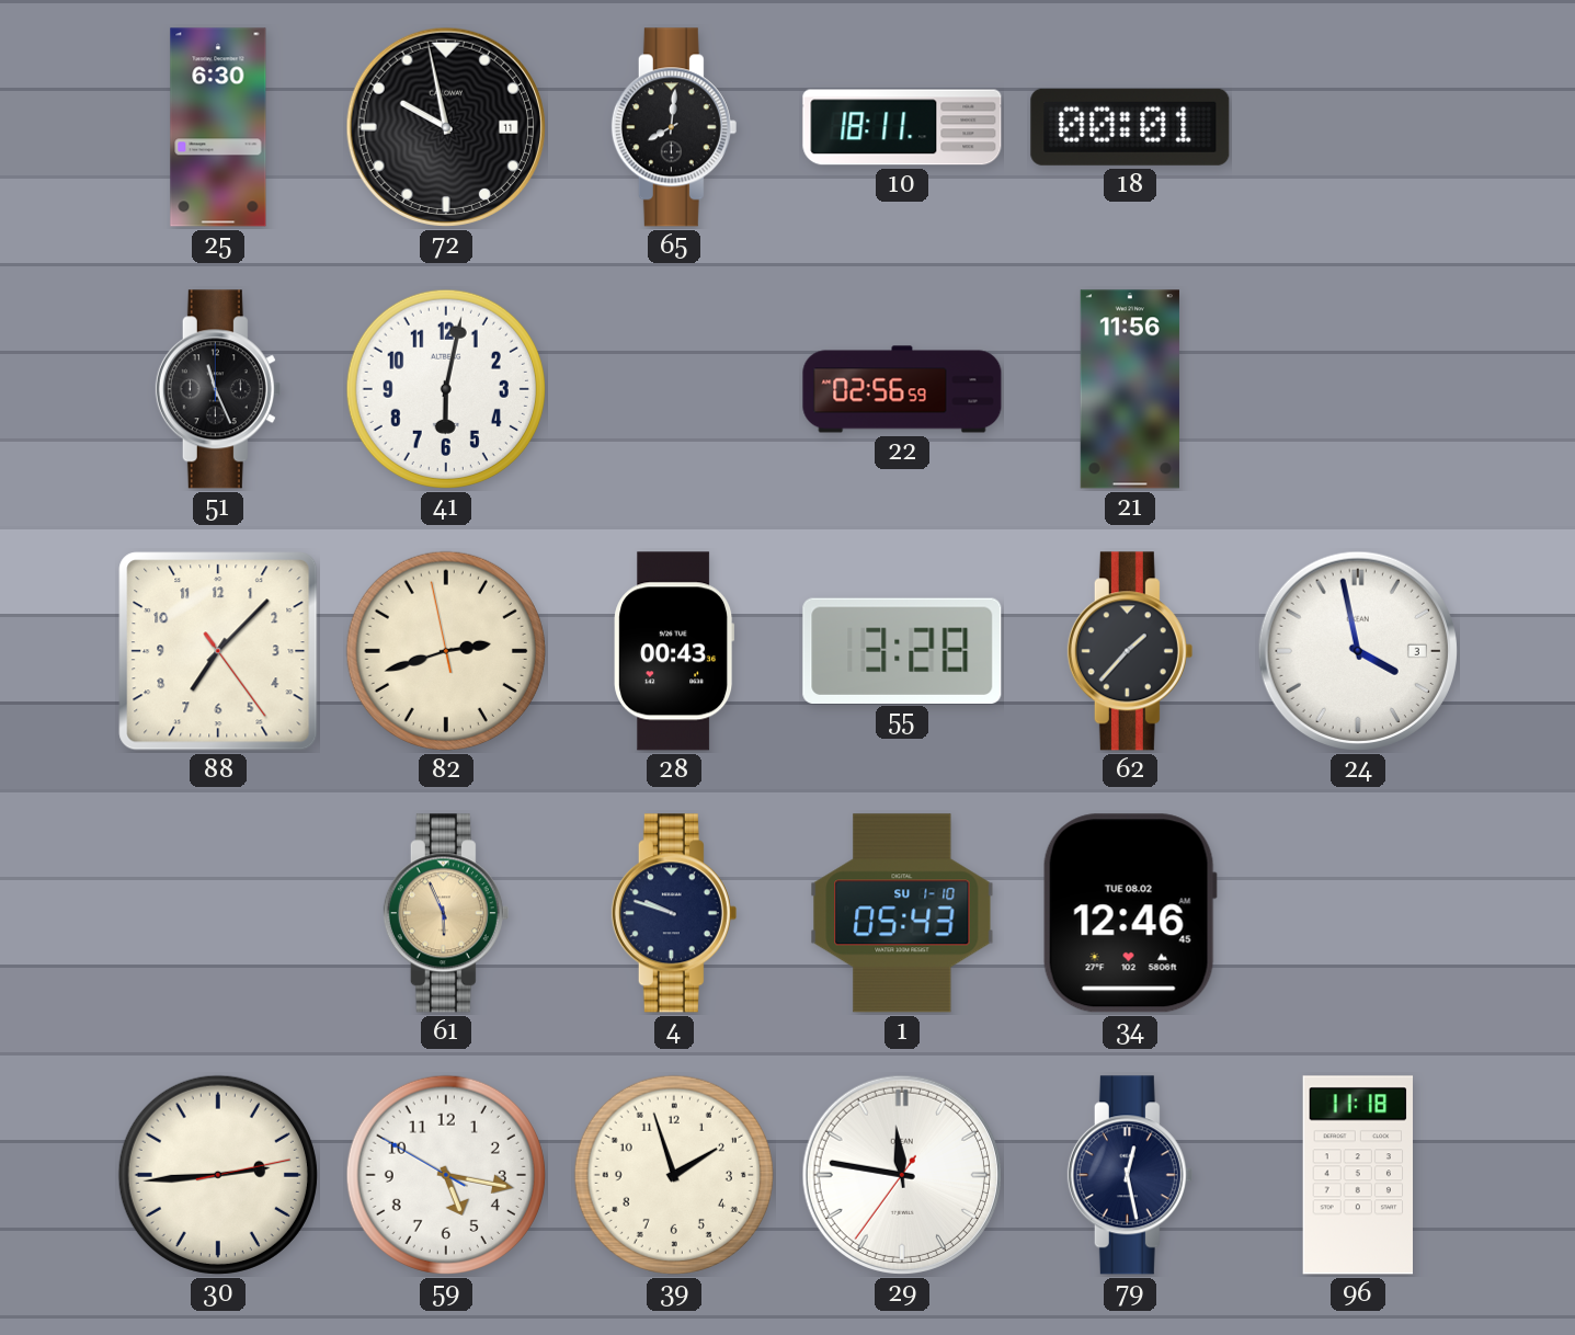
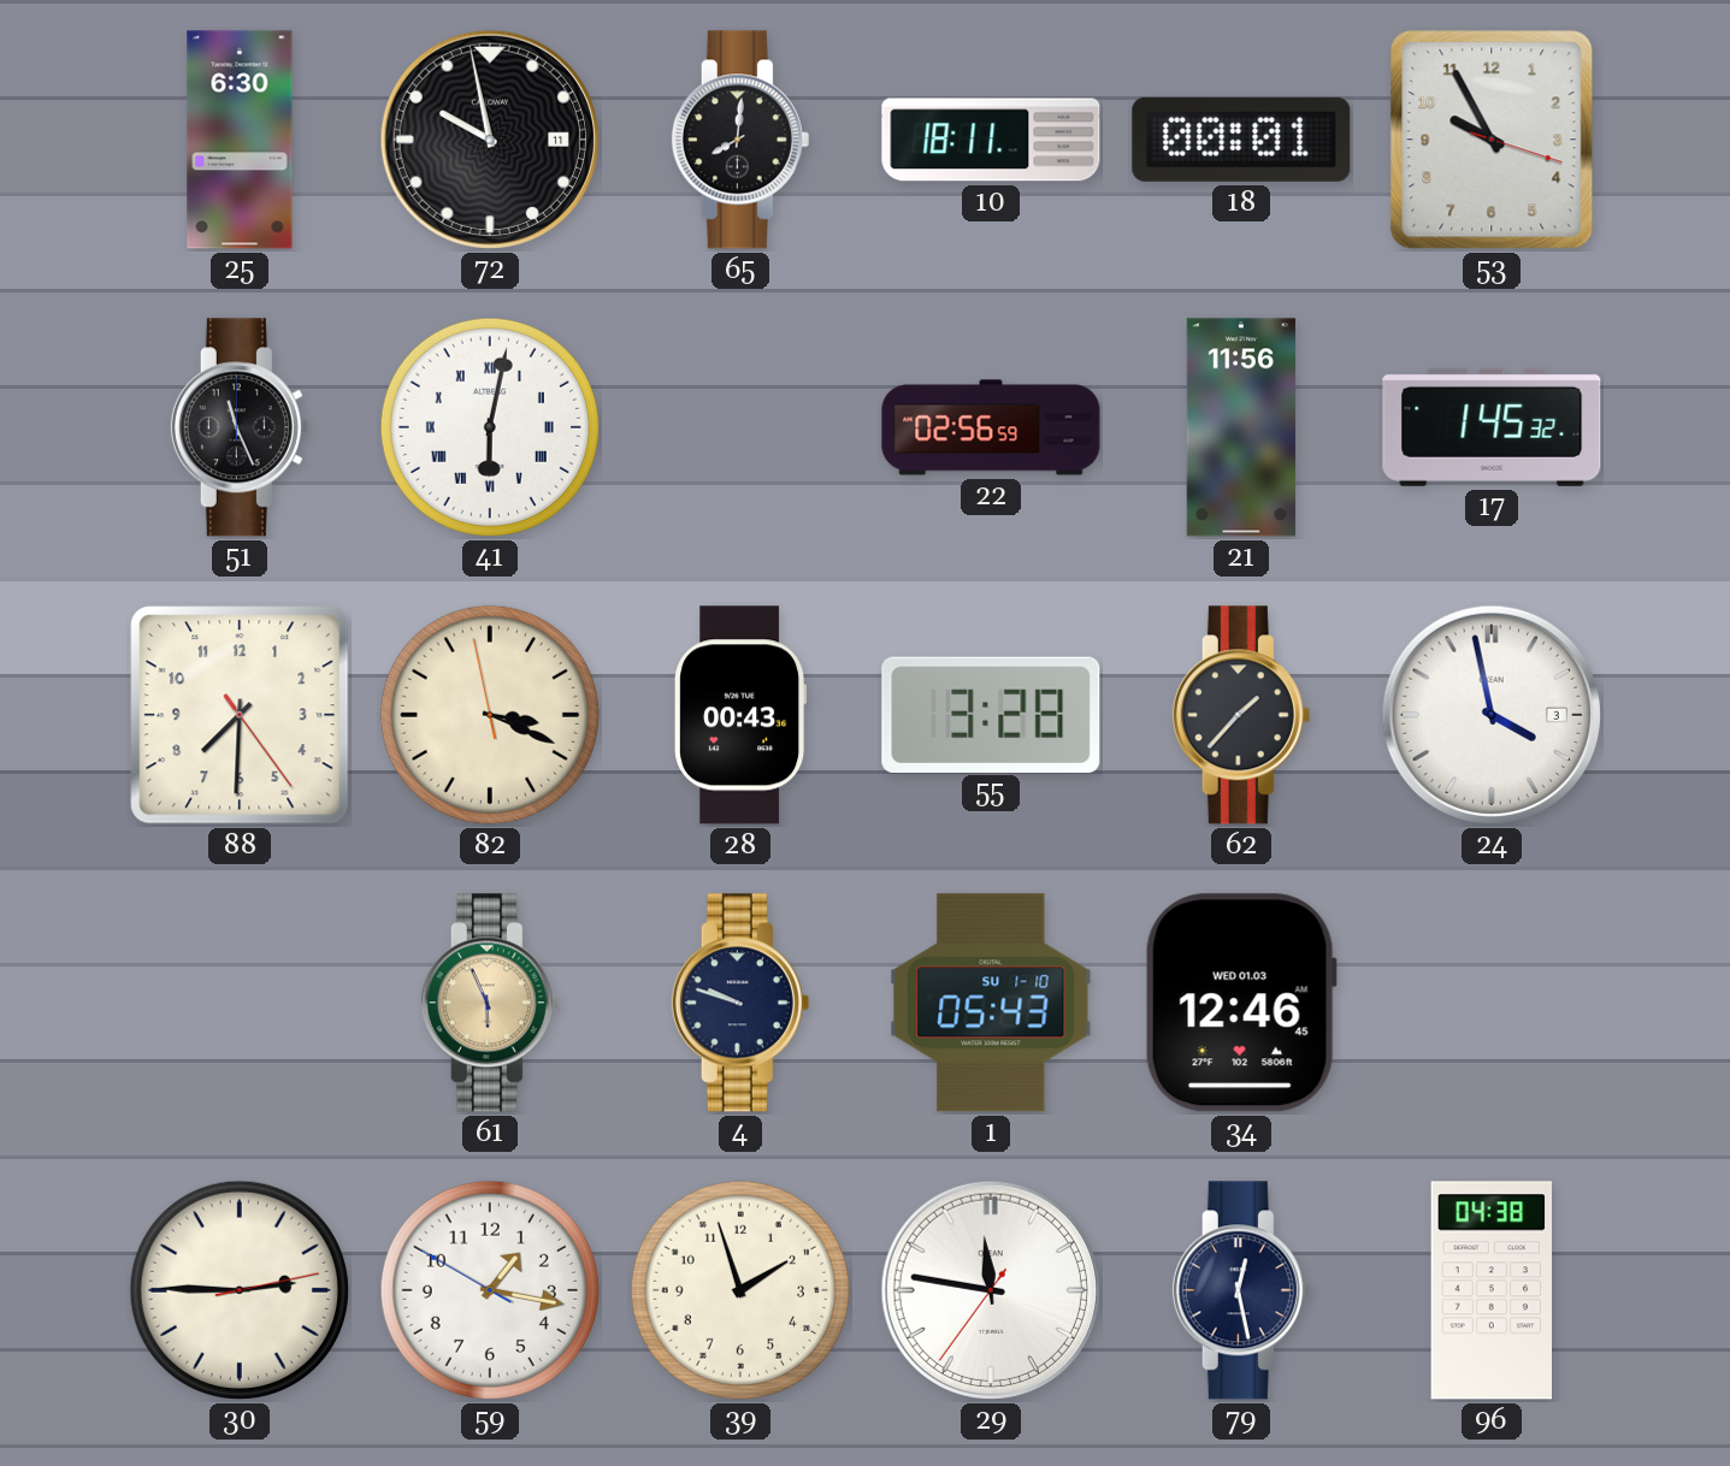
53: none -> 9:55
41 numerals: Arabic -> Roman
17: none -> 1:45
88: 7:07 -> 7:30
82: 2:41 -> 3:18
34 date: TUE 08.02 -> WED 01.03
30: 2:44 -> 2:45
59: 5:16 -> 1:16
96: 11:18 -> 04:38
